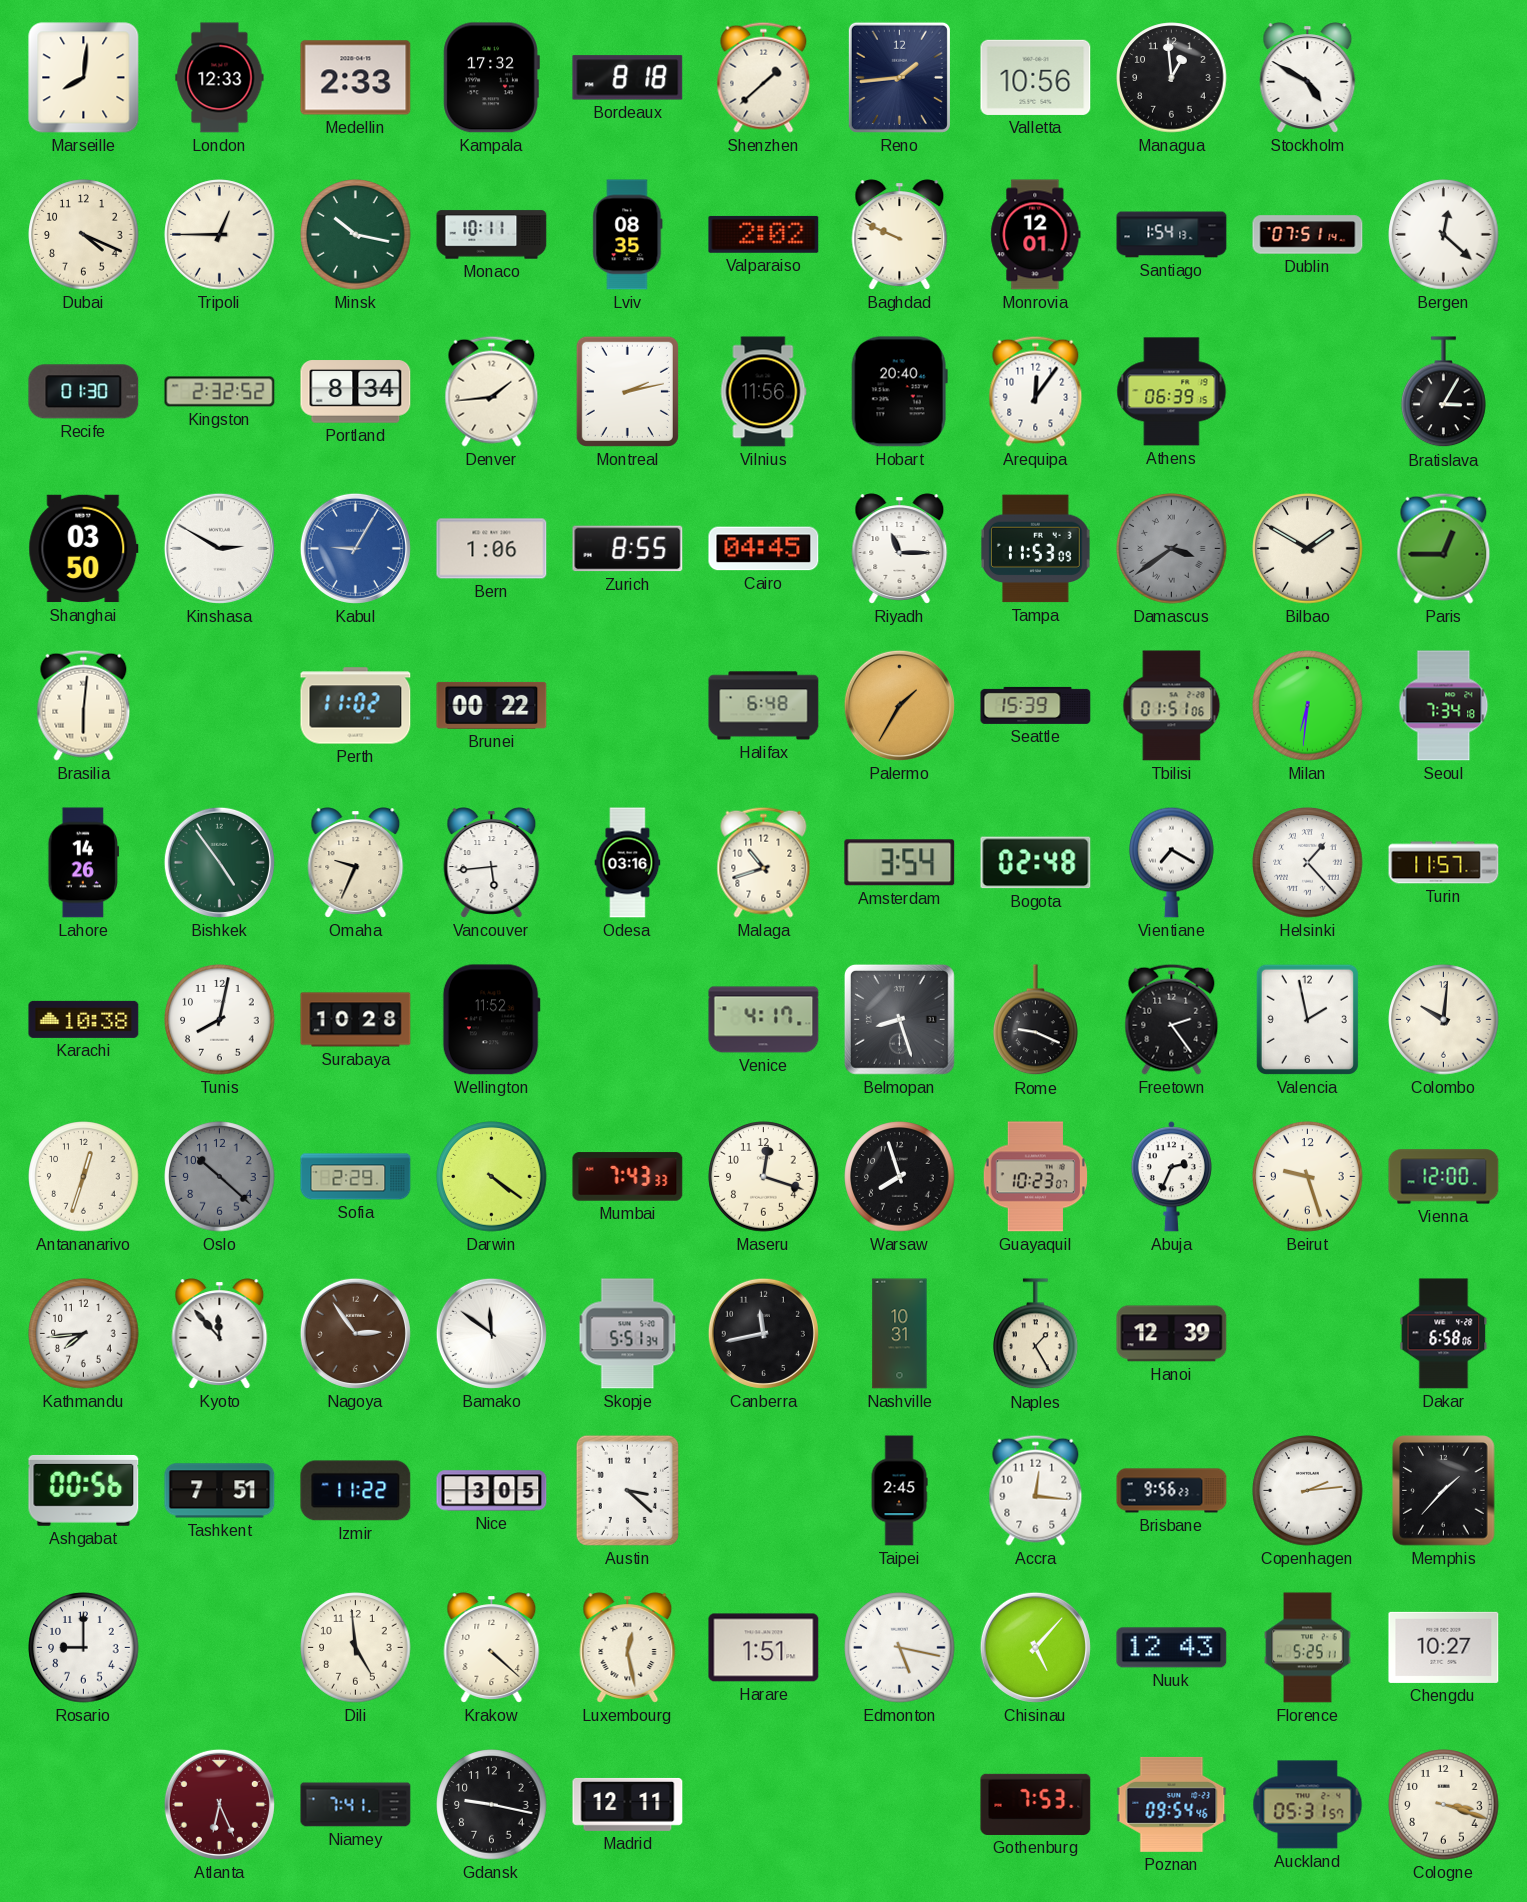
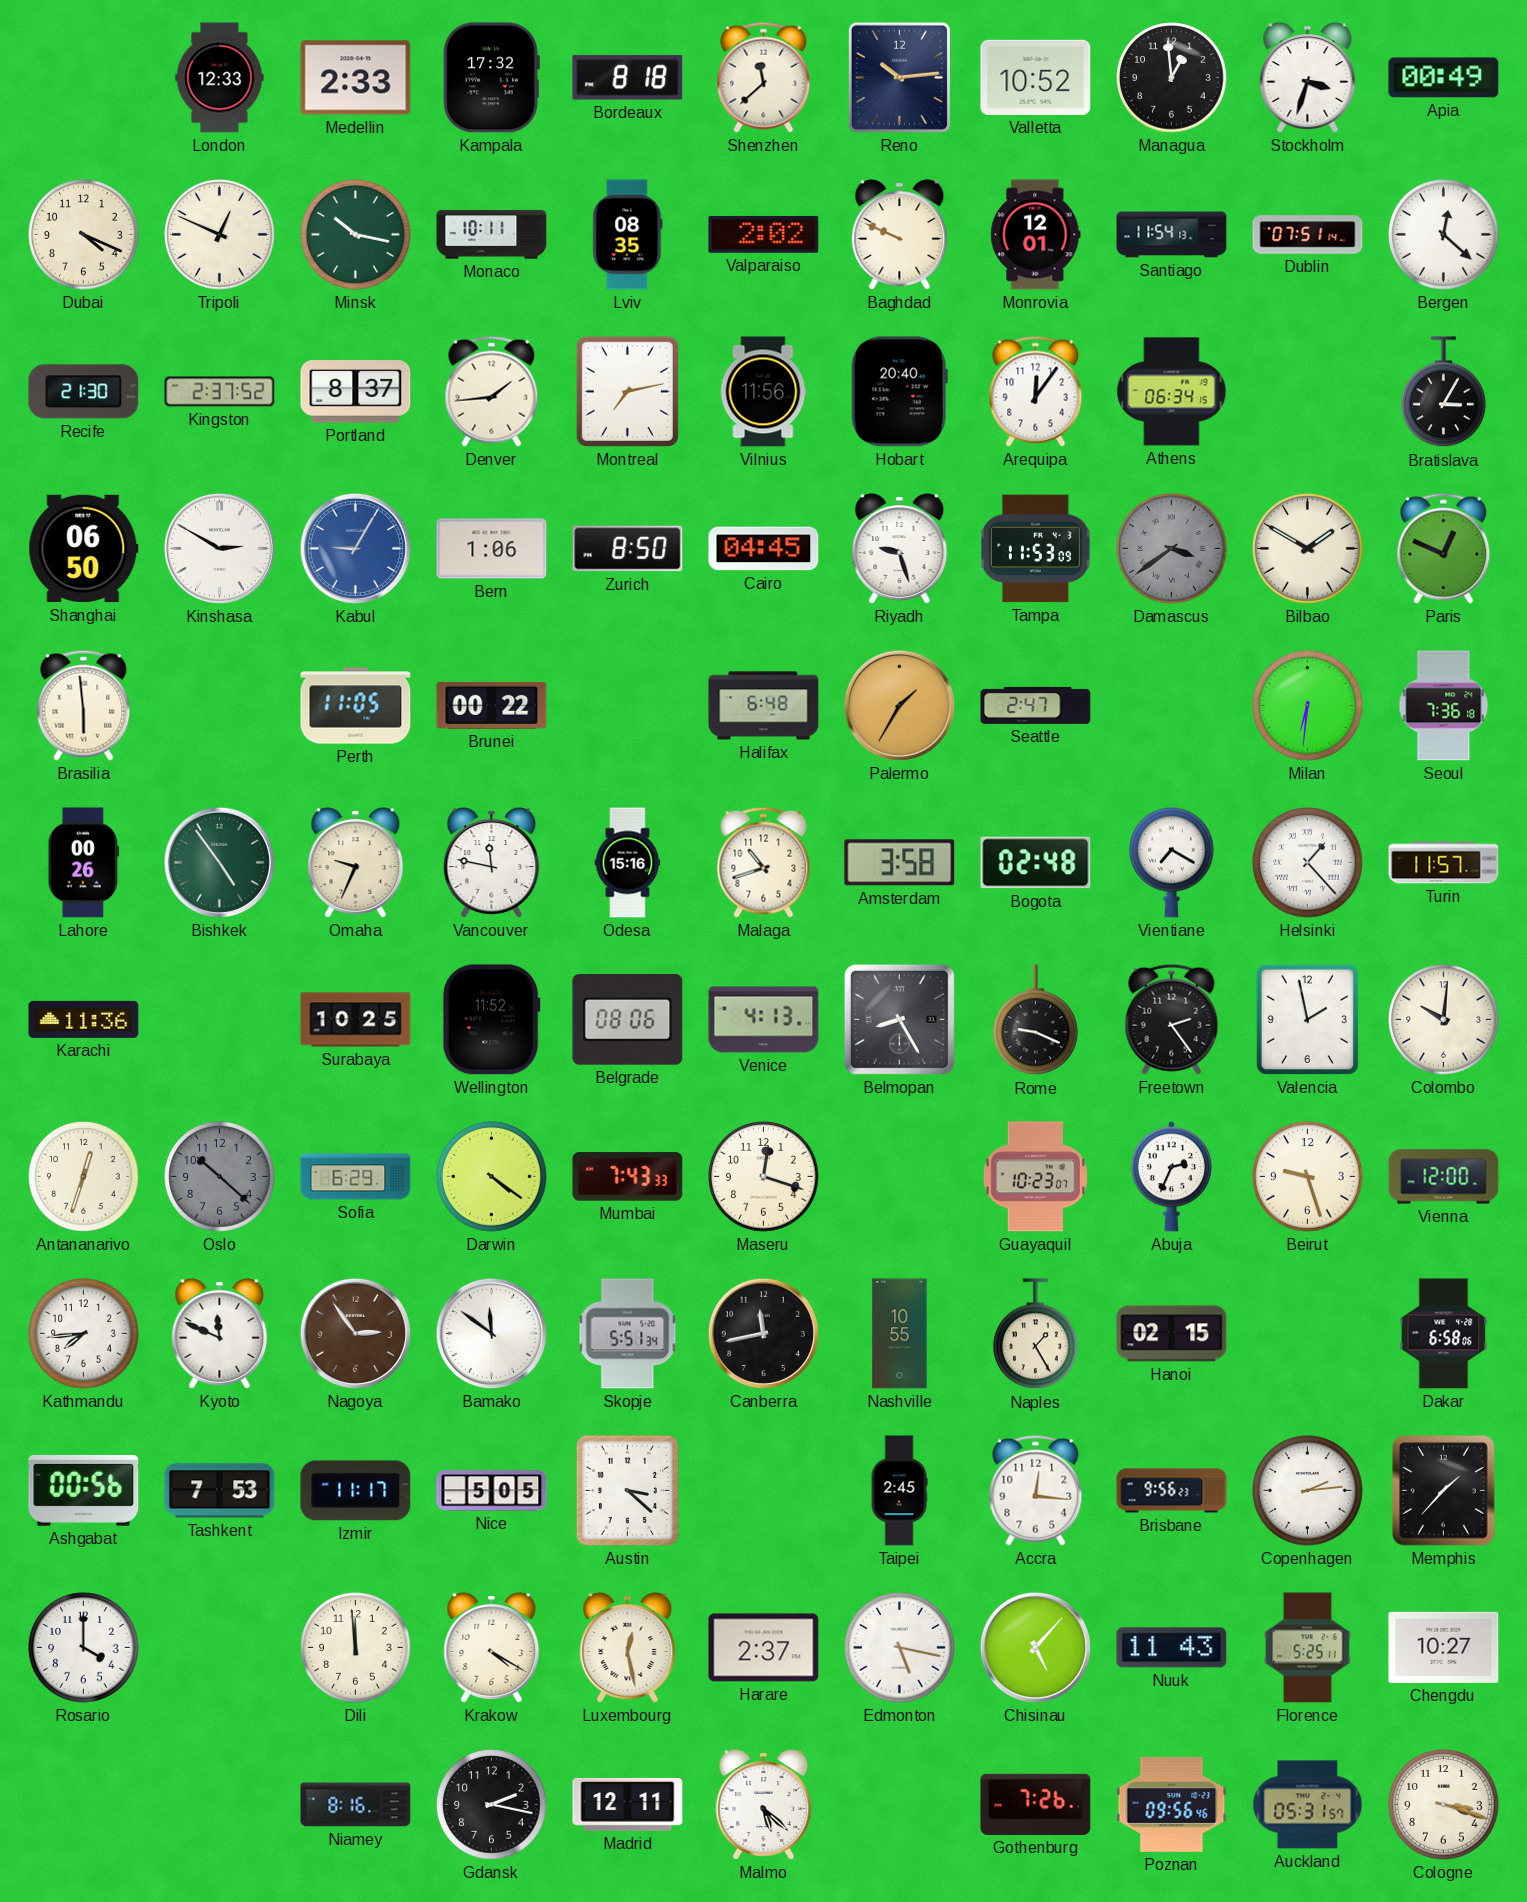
Marseille: 8:01 -> none
Shenzhen: 1:38 -> 11:38
Reno: 1:44 -> 10:14
Valletta: 10:56 -> 10:52
Stockholm: 4:50 -> 3:33
Apia: none -> 00:49
Tripoli: 12:45 -> 12:49
Santiago: 1:54 -> 11:54
Recife: 01:30 -> 21:30
Kingston: 2:32 -> 2:37
Portland: 8:34 -> 8:37
Montreal: 2:13 -> 7:13
Athens: 06:39 -> 06:34
Shanghai: 03:50 -> 06:50
Zurich: 8:55 -> 8:50
Riyadh: 11:15 -> 9:27
Paris: 12:45 -> 12:49
Brasilia: 6:01 -> 5:59
Perth: 11:02 -> 11:05
Seattle: 15:39 -> 2:47
Tbilisi: 01:51 -> none
Seoul: 7:34 -> 7:36
Lahore: 14:26 -> 00:26
Vancouver: 5:44 -> 11:47
Odesa: 03:16 -> 15:16
Amsterdam: 3:54 -> 3:58
Karachi: 10:38 -> 11:36
Tunis: 8:02 -> none
Surabaya: 10:28 -> 10:25
Belgrade: none -> 08:06
Venice: 4:17 -> 4:13
Belmopan: 8:27 -> 8:25
Sofia: 2:29 -> 6:29
Warsaw: 7:57 -> none
Kyoto: 11:53 -> 11:49
Nashville: 10:31 -> 10:55
Hanoi: 12:39 -> 02:15
Tashkent: 7:51 -> 7:53
Izmir: 11:22 -> 11:17
Nice: 3:05 -> 5:05
Rosario: 9:00 -> 4:00
Dili: 4:59 -> 11:59
Krakow: 4:22 -> 4:20
Harare: 1:51 -> 2:37
Nuuk: 12:43 -> 11:43
Atlanta: 6:26 -> none
Niamey: 7:41 -> 8:16
Gdansk: 9:17 -> 2:17
Malmo: none -> 5:22
Gothenburg: 7:53 -> 7:26
Poznan: 09:54 -> 09:56
